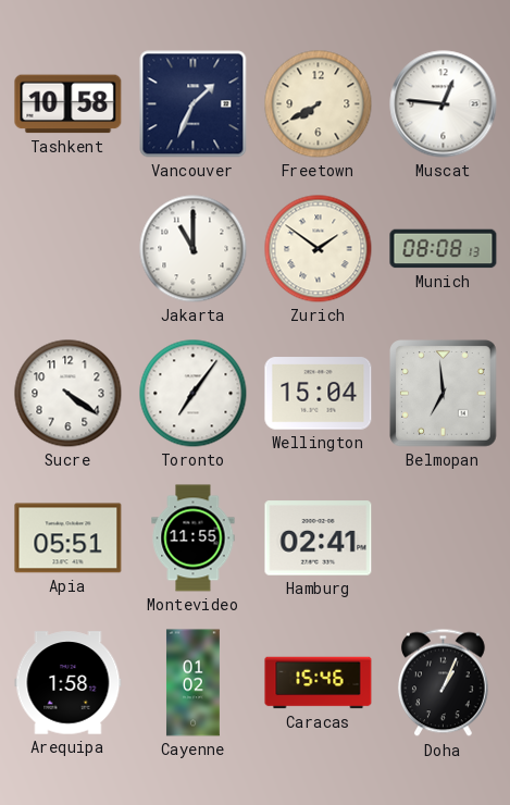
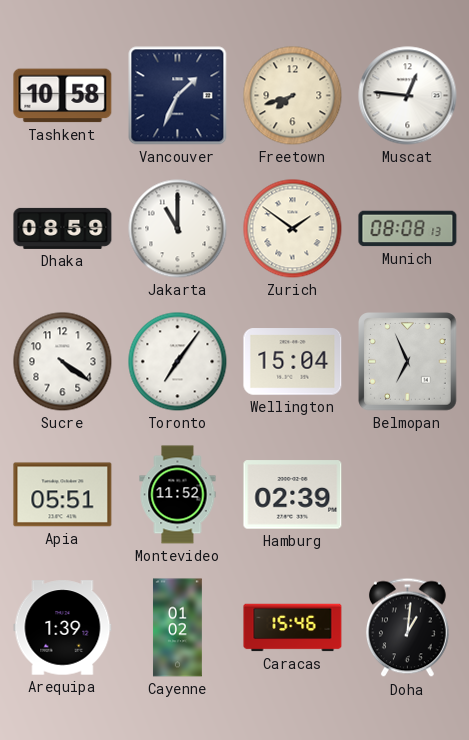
Freetown: 7:40 -> 7:42
Dhaka: none -> 08:59
Belmopan: 6:59 -> 6:56
Montevideo: 11:55 -> 11:52
Hamburg: 02:41 -> 02:39
Arequipa: 1:58 -> 1:39
Doha: 1:04 -> 1:01
